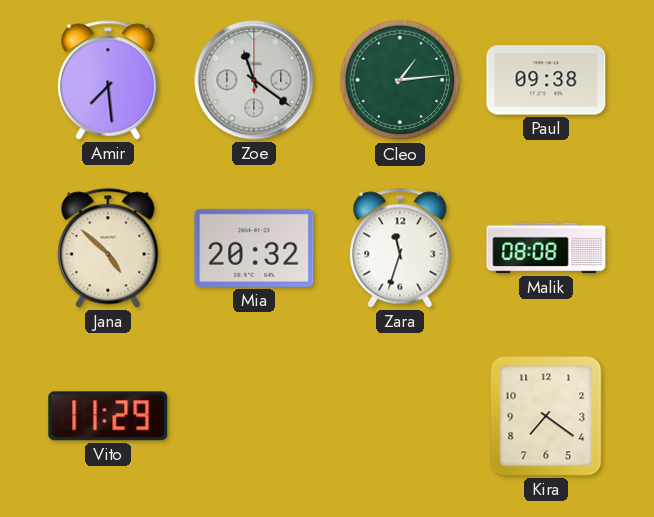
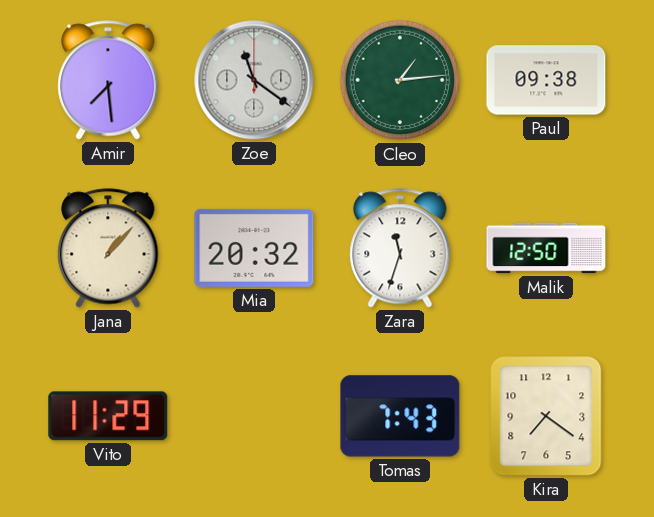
Jana: 4:52 -> 1:07
Malik: 08:08 -> 12:50
Tomas: none -> 7:43
